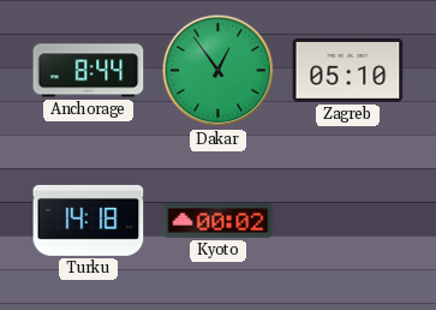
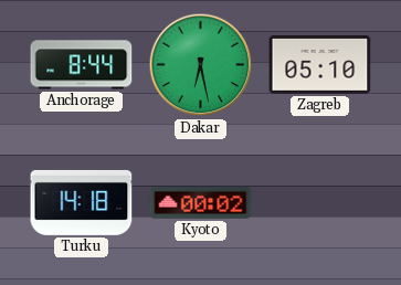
Dakar: 12:54 -> 6:28
